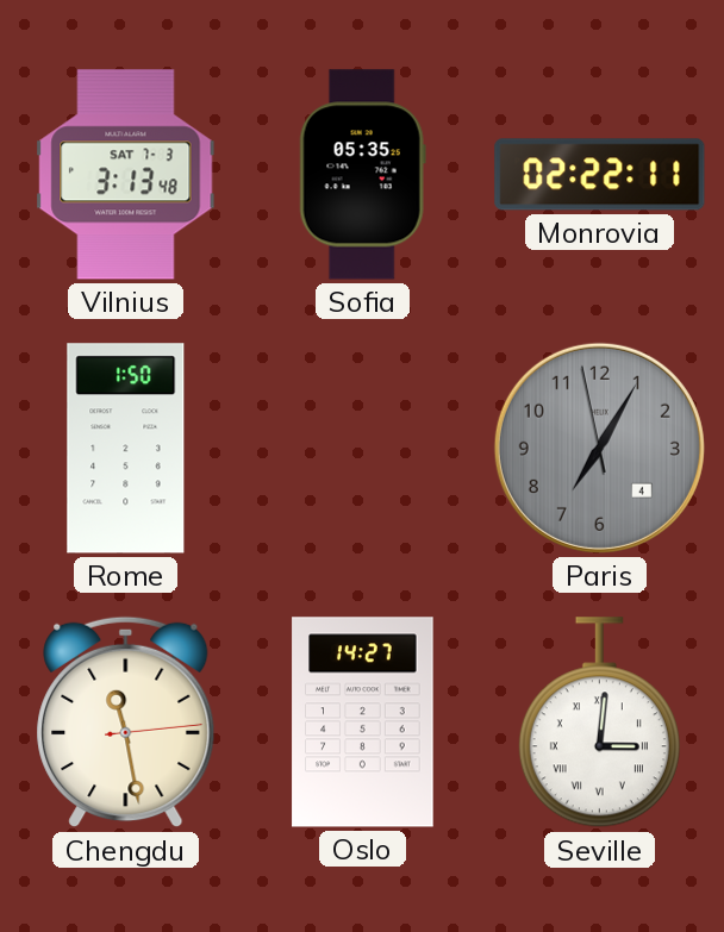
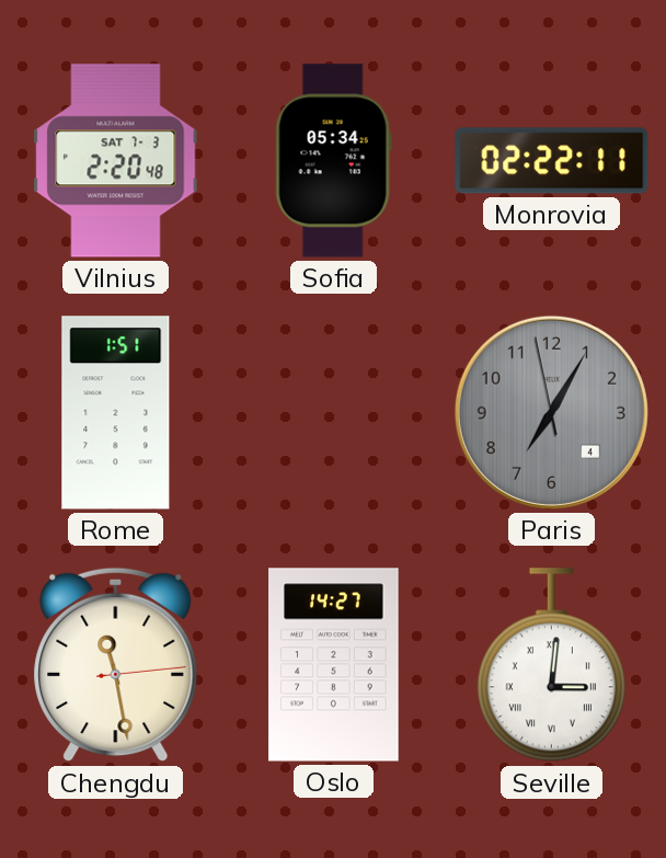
Vilnius: 3:13 -> 2:20
Sofia: 05:35 -> 05:34
Rome: 1:50 -> 1:51
